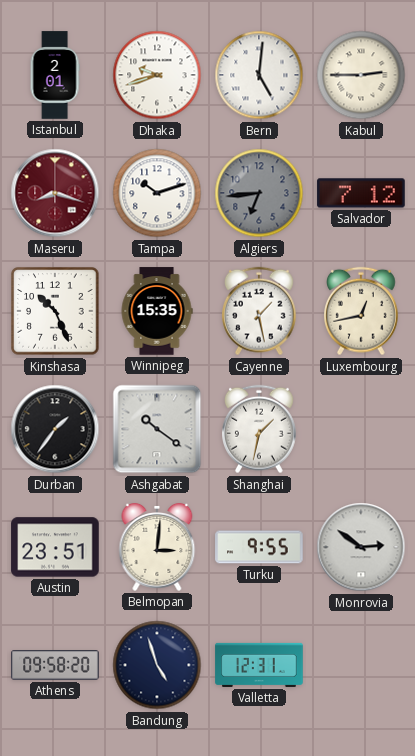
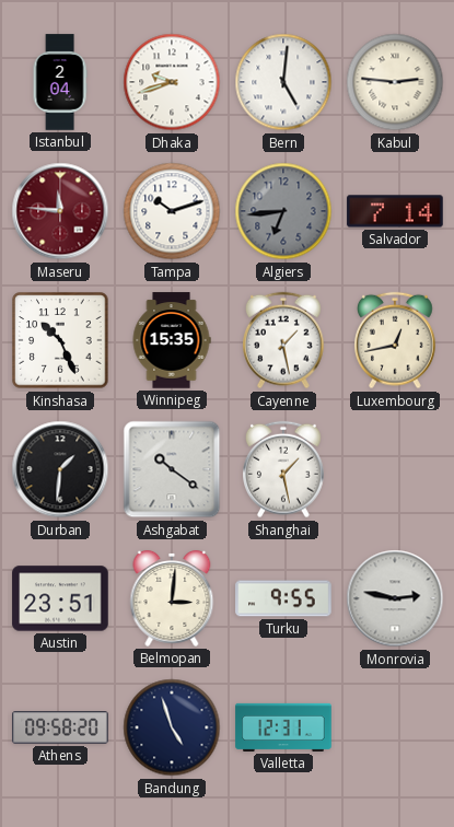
Istanbul: 2:01 -> 2:04
Kabul: 2:45 -> 2:46
Maseru: 8:18 -> 11:46
Salvador: 7:12 -> 7:14
Durban: 1:36 -> 1:31
Shanghai: 1:32 -> 1:28
Monrovia: 2:51 -> 2:47
